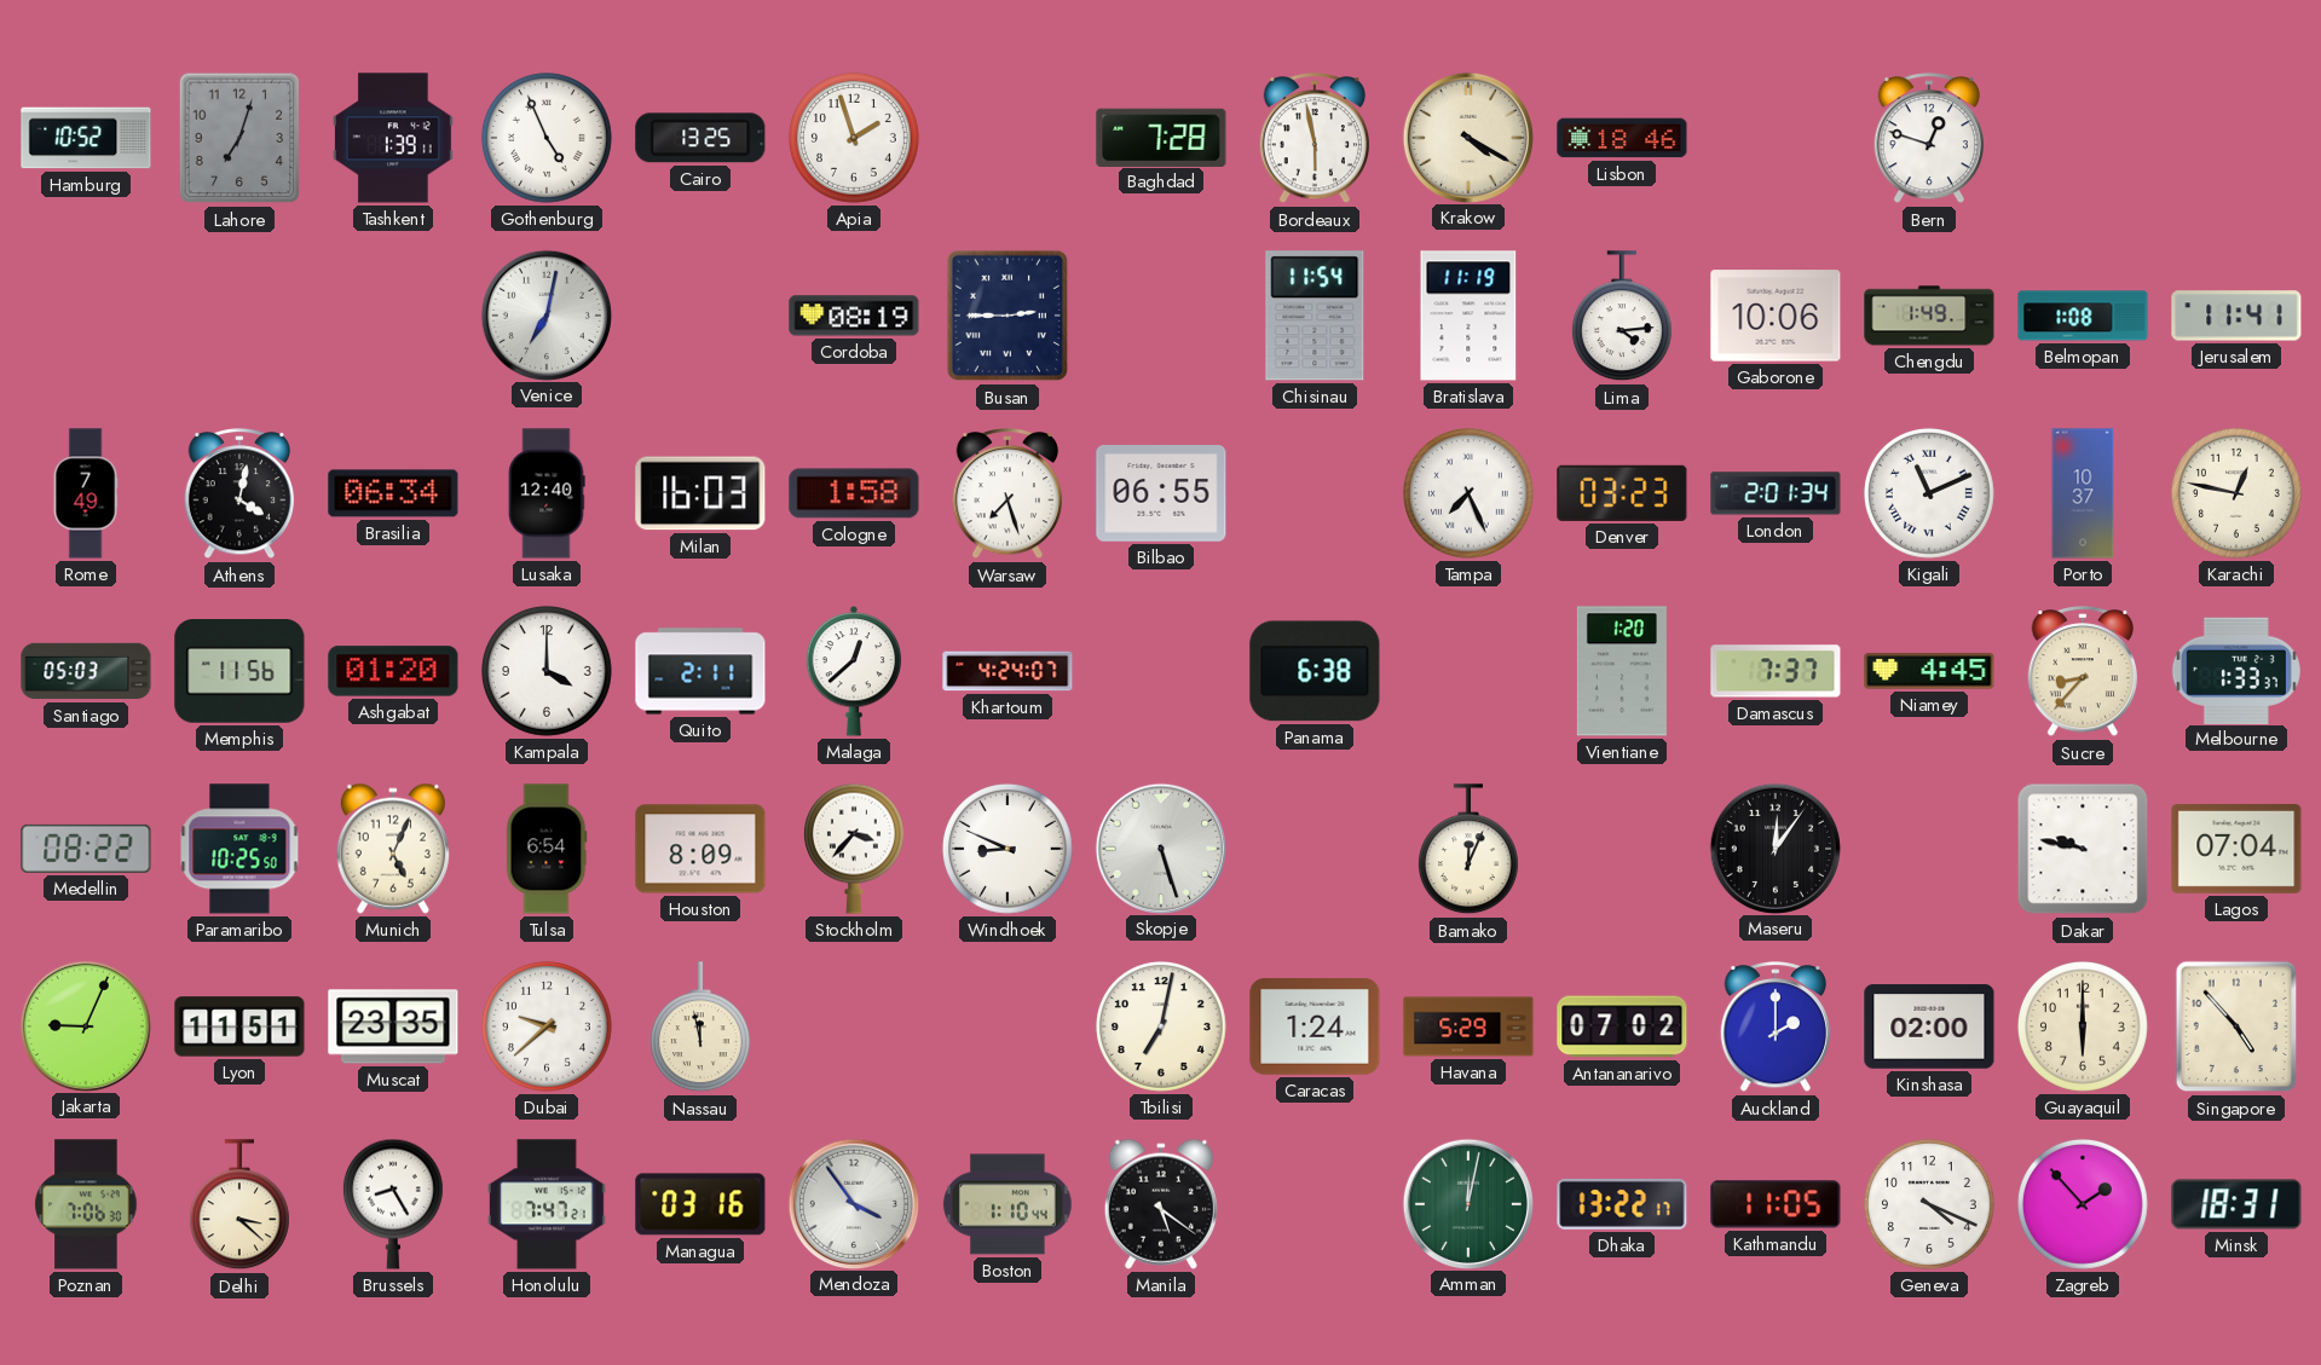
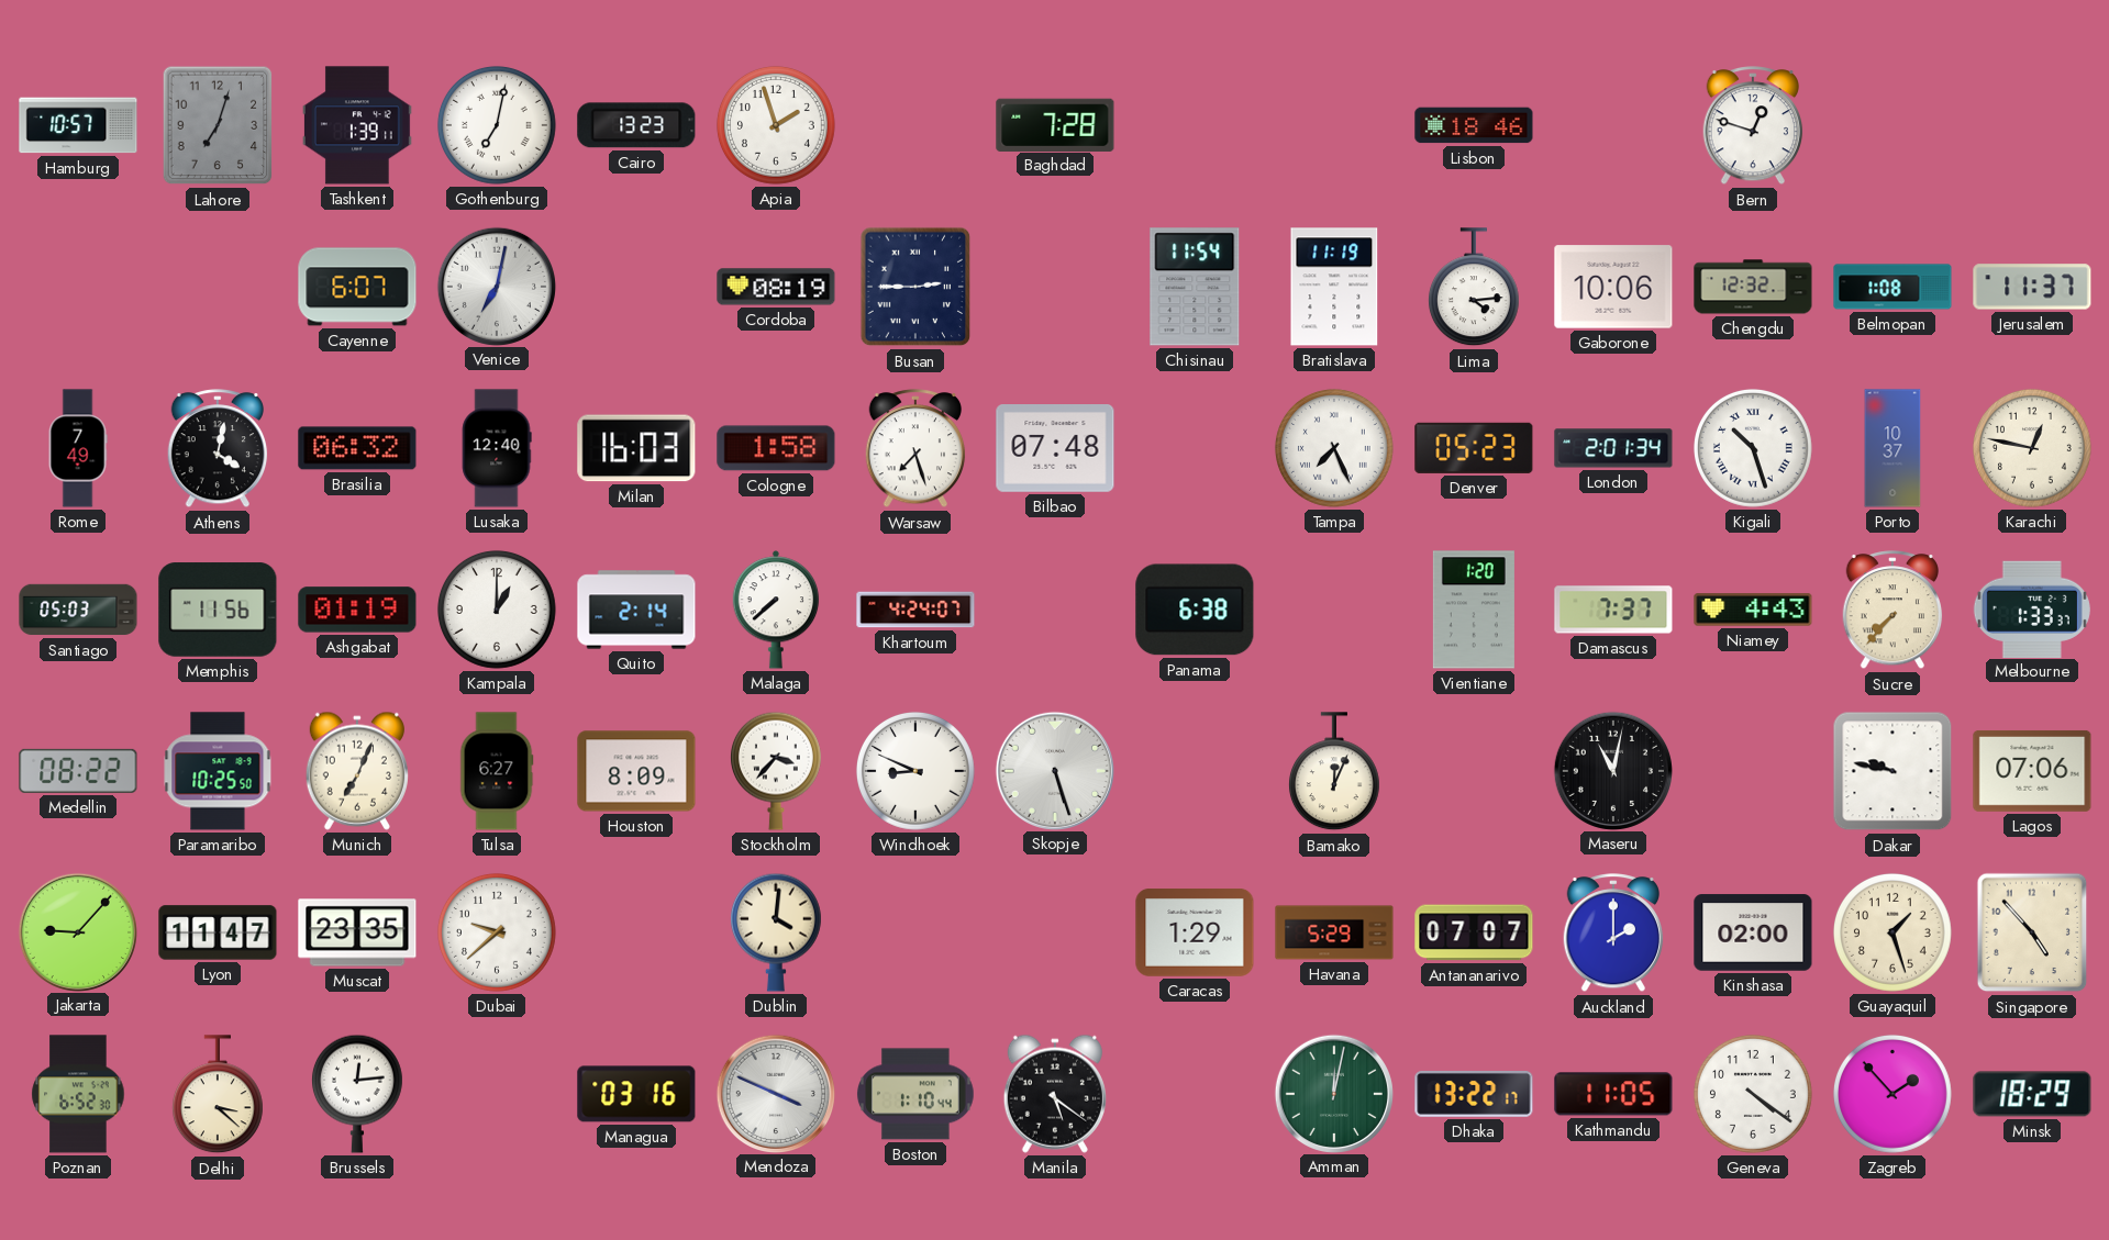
Hamburg: 10:52 -> 10:57
Gothenburg: 4:56 -> 7:02
Cairo: 13:25 -> 13:23
Bordeaux: 5:58 -> none
Krakow: 4:20 -> none
Cayenne: none -> 6:07
Chengdu: 1:49 -> 12:32
Jerusalem: 11:41 -> 11:37
Brasilia: 06:34 -> 06:32
Bilbao: 06:55 -> 07:48
Denver: 03:23 -> 05:23
Kigali: 11:11 -> 10:27
Ashgabat: 01:20 -> 01:19
Kampala: 4:00 -> 1:00
Quito: 2:11 -> 2:14
Malaga: 12:38 -> 7:38
Niamey: 4:45 -> 4:43
Sucre: 8:37 -> 7:37
Munich: 5:04 -> 7:04
Tulsa: 6:54 -> 6:27
Maseru: 12:06 -> 11:02
Lagos: 07:04 -> 07:06
Jakarta: 9:04 -> 9:07
Lyon: 11:51 -> 11:47
Nassau: 11:58 -> none
Dublin: none -> 4:01
Tbilisi: 7:02 -> none
Caracas: 1:24 -> 1:29
Antananarivo: 07:02 -> 07:07
Guayaquil: 6:00 -> 1:27
Poznan: 7:06 -> 6:52
Brussels: 8:25 -> 12:14
Honolulu: 7:47 -> none
Mendoza: 3:54 -> 3:49
Geneva: 4:19 -> 4:21
Minsk: 18:31 -> 18:29
